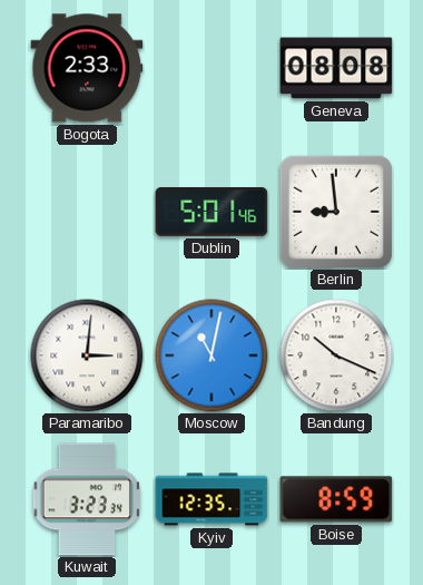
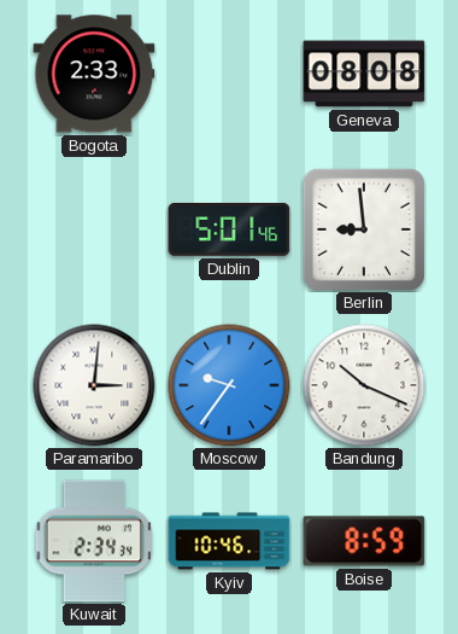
Moscow: 11:02 -> 9:36
Kuwait: 3:23 -> 2:34
Kyiv: 12:35 -> 10:46
